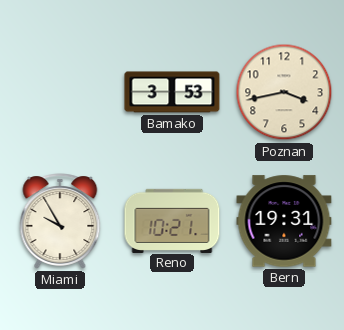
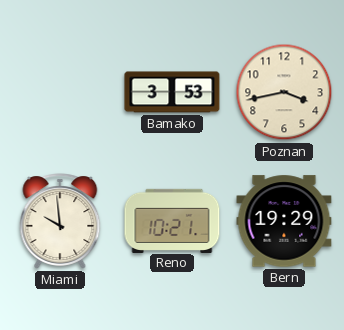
Miami: 9:55 -> 9:59
Bern: 19:31 -> 19:29
